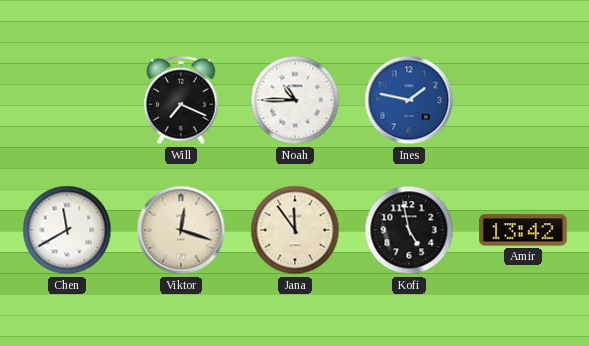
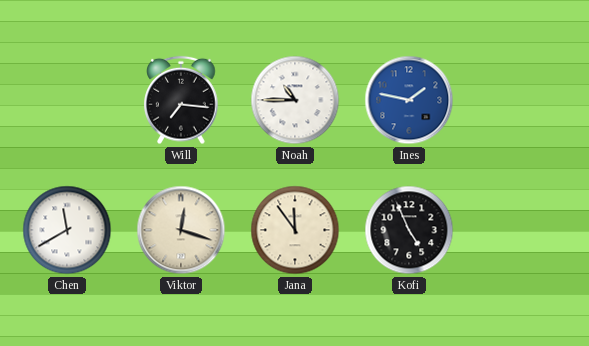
Will: 7:19 -> 7:16
Kofi: 4:58 -> 4:56
Amir: 13:42 -> none
